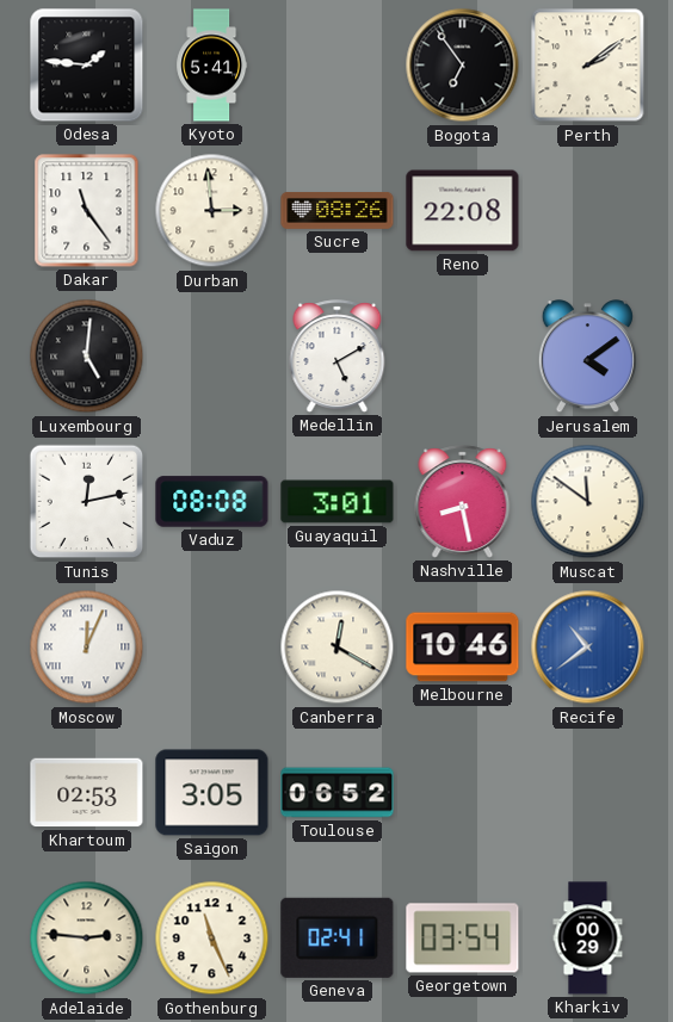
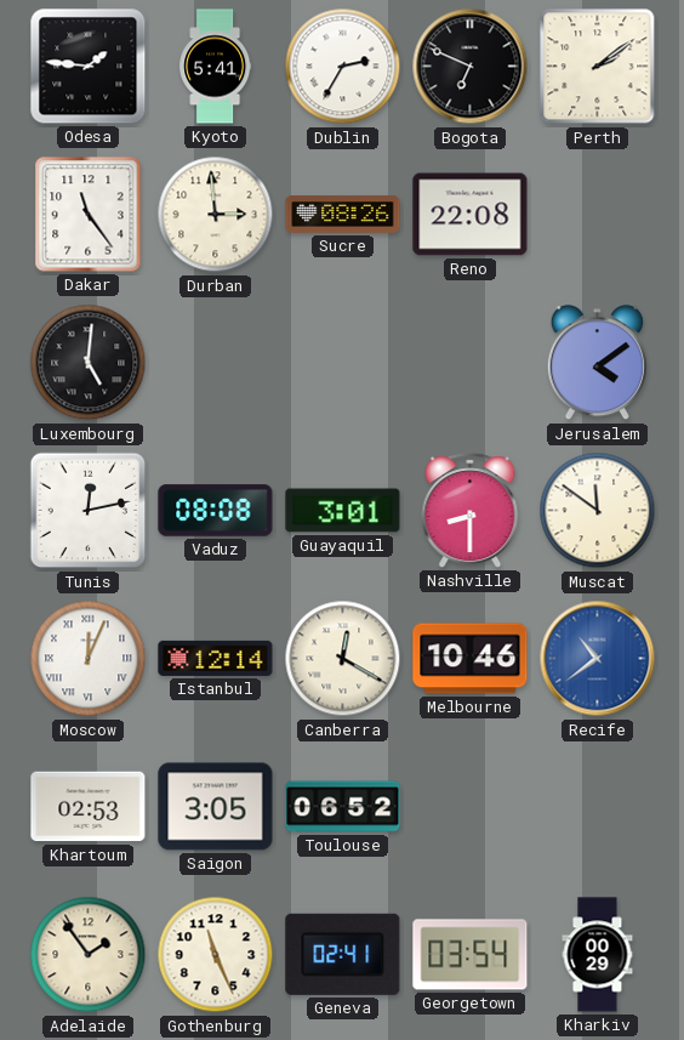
Dublin: none -> 2:35
Bogota: 6:54 -> 6:49
Medellin: 5:10 -> none
Nashville: 8:28 -> 8:30
Istanbul: none -> 12:14
Adelaide: 2:46 -> 1:54
